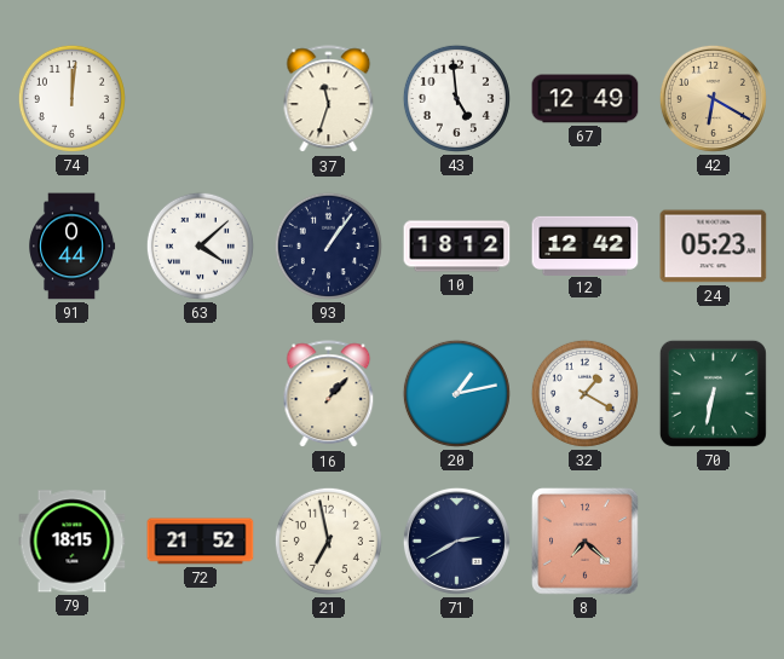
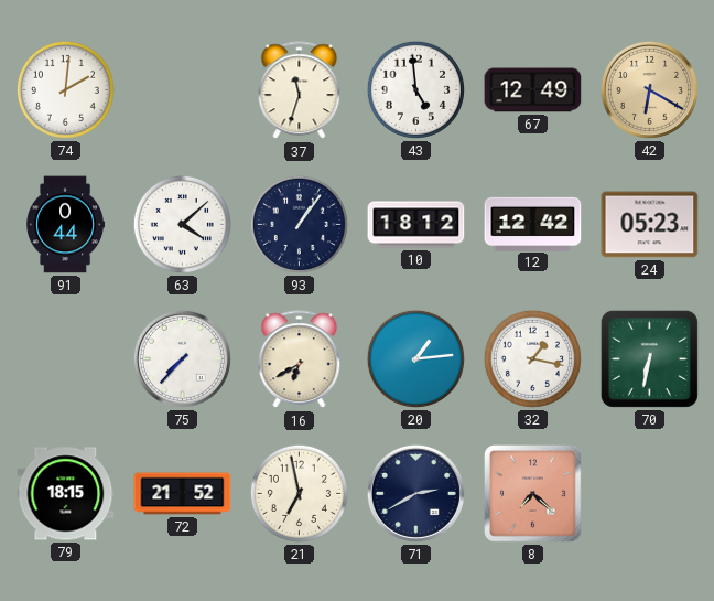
74: 12:01 -> 2:01
75: none -> 7:37
16: 1:07 -> 6:40
20: 1:13 -> 1:14
32: 1:20 -> 1:17
